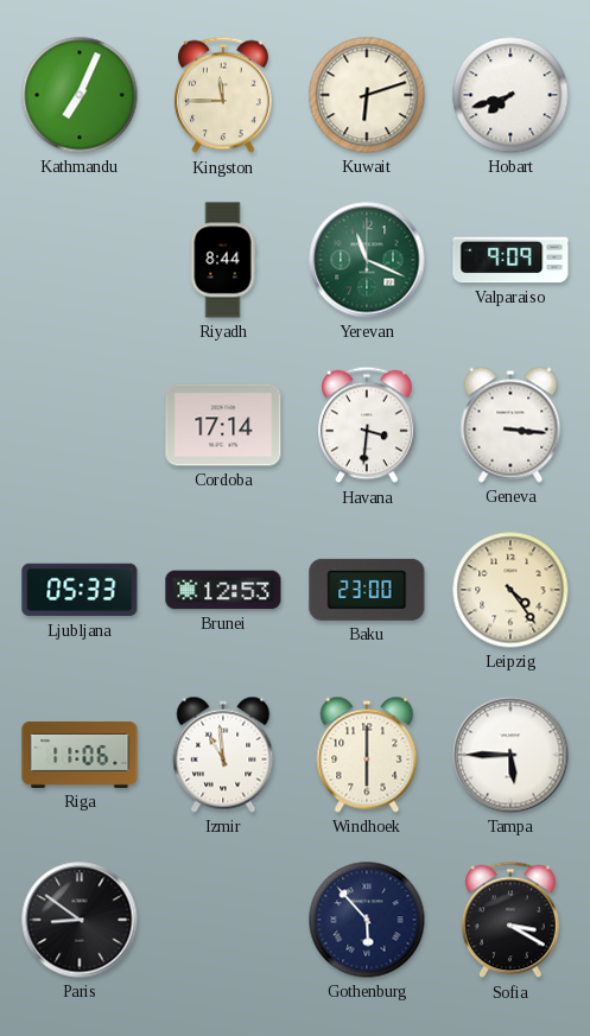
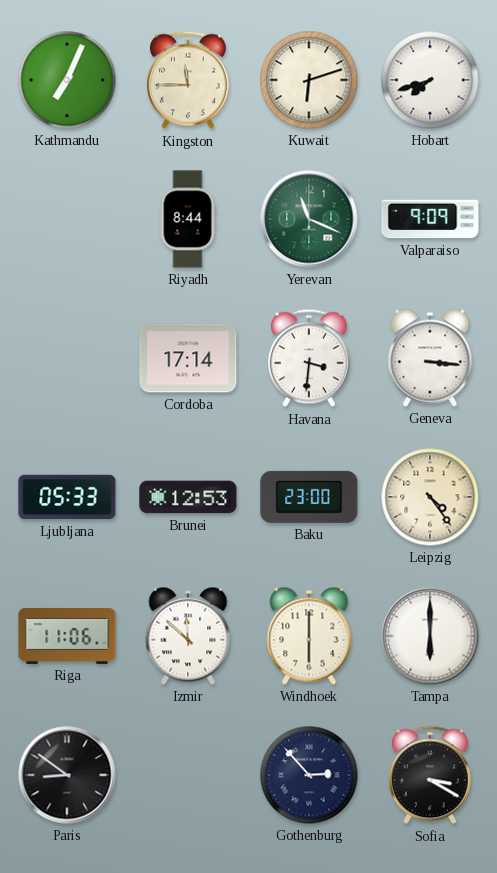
Izmir: 10:59 -> 11:52
Tampa: 5:45 -> 6:00
Gothenburg: 5:53 -> 2:53
